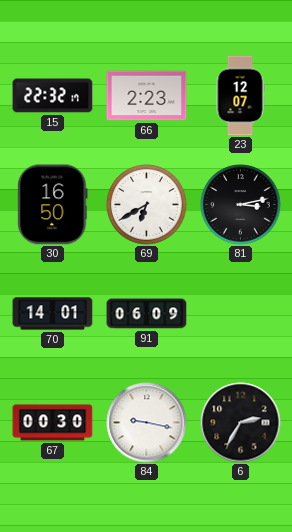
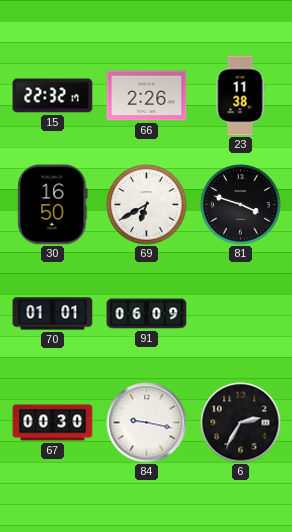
66: 2:23 -> 2:26
23: 12:07 -> 11:38
81: 3:13 -> 3:48
70: 14:01 -> 01:01
